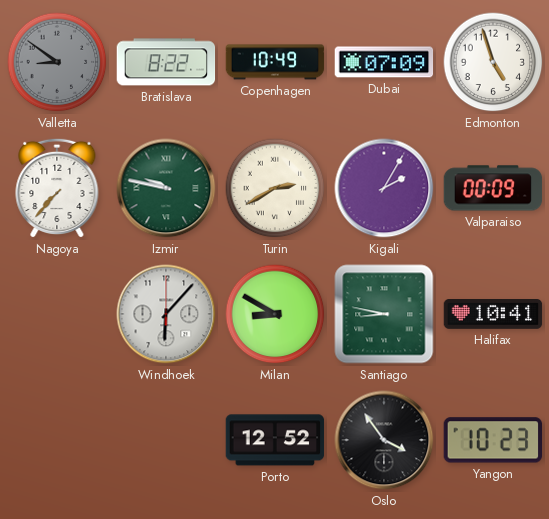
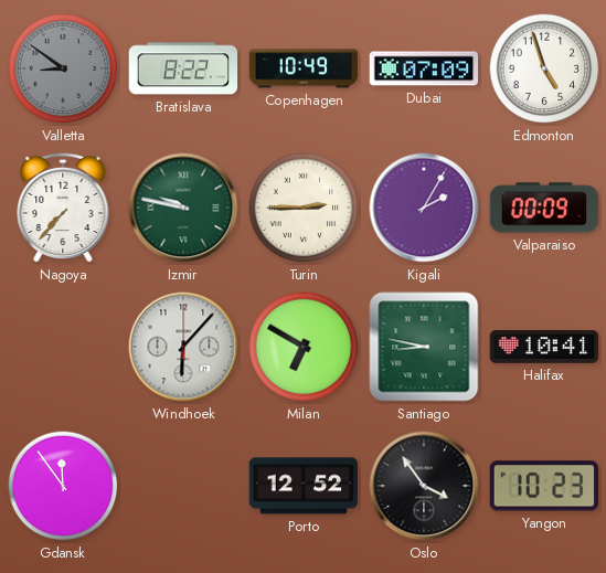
Turin: 2:40 -> 2:45
Milan: 8:50 -> 6:50
Gdansk: none -> 11:54
